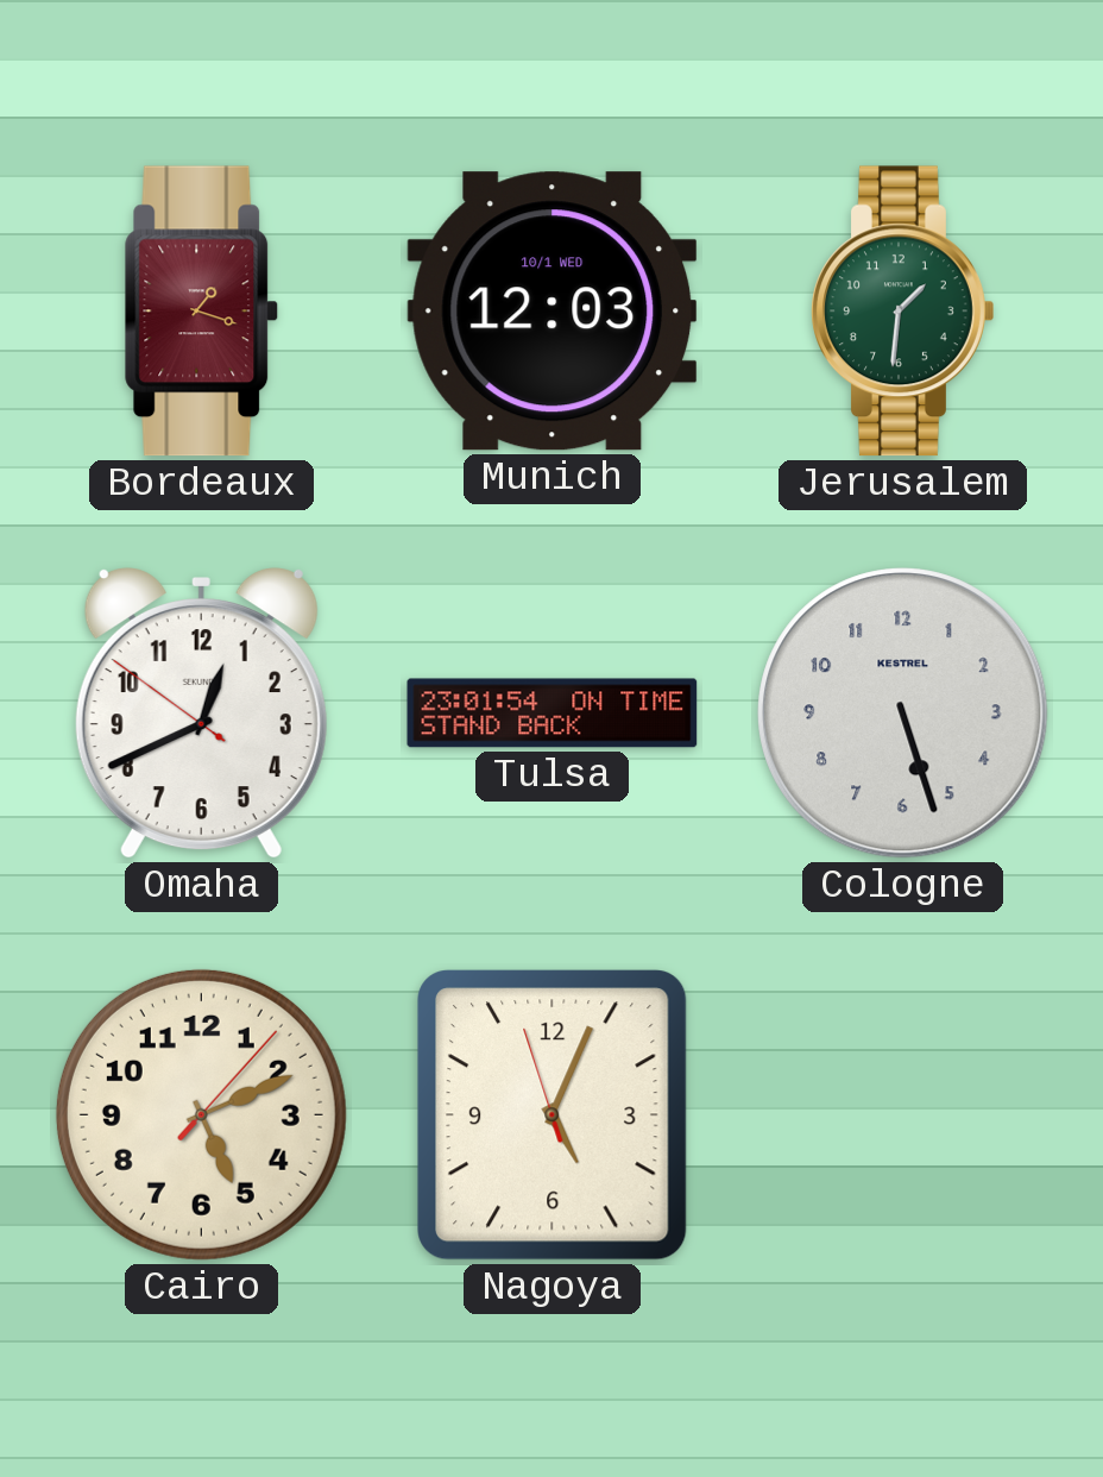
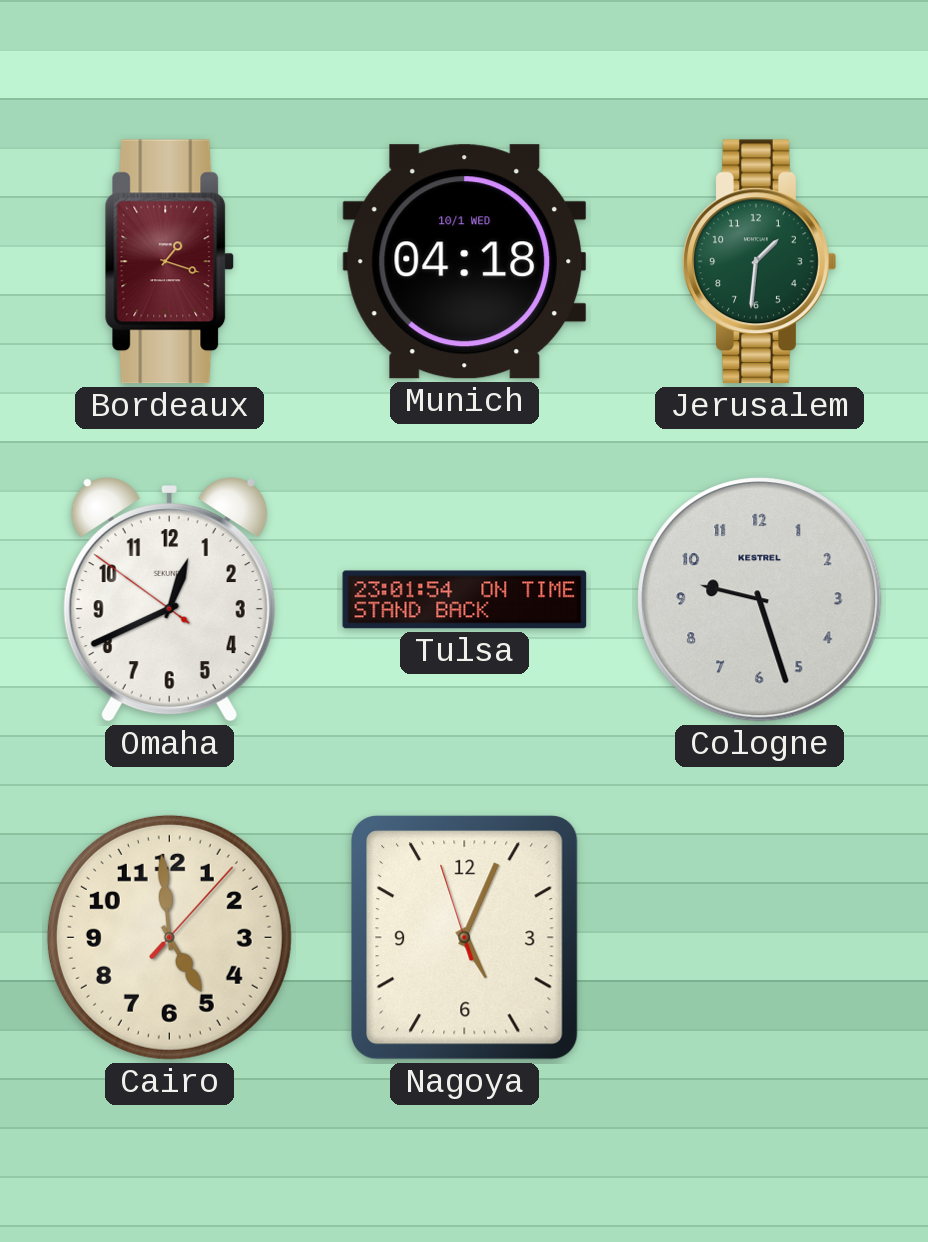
Munich: 12:03 -> 04:18
Cologne: 5:27 -> 9:27
Cairo: 5:11 -> 4:59
